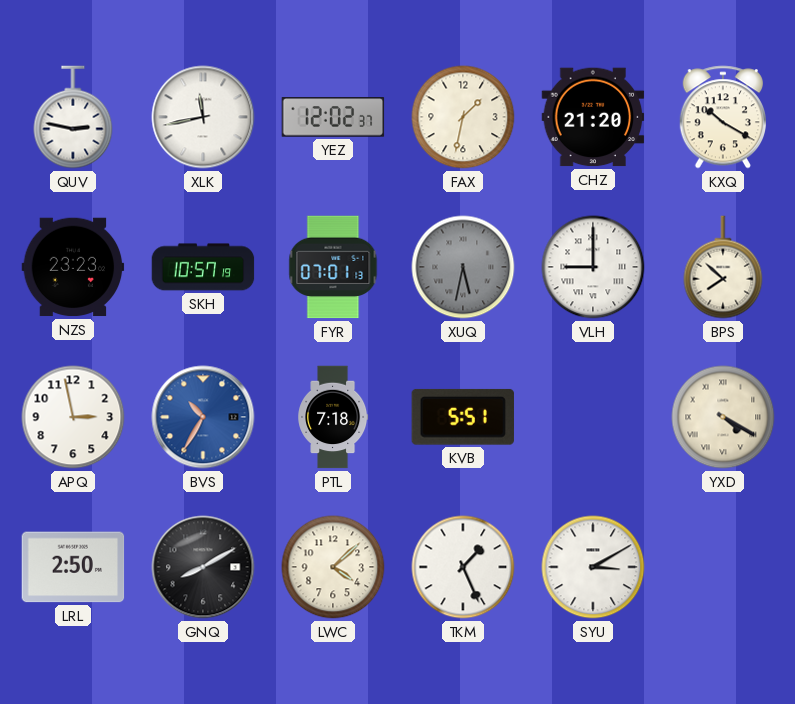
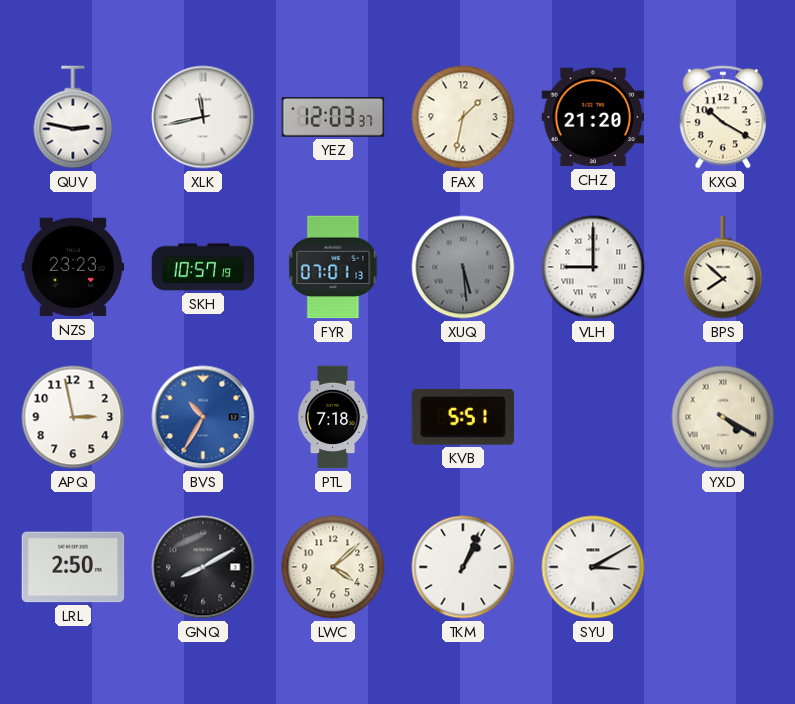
YEZ: 12:02 -> 12:03
XUQ: 5:32 -> 5:29
TKM: 1:26 -> 1:04
